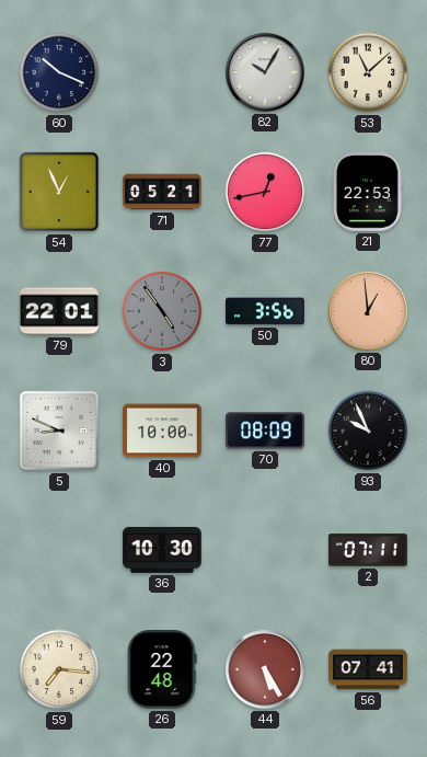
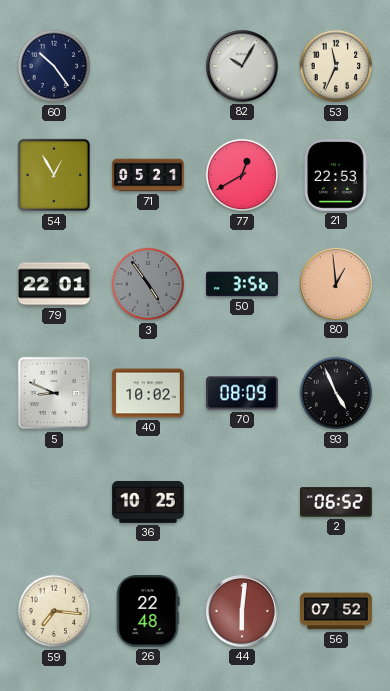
60: 10:19 -> 10:24
53: 11:08 -> 11:34
54: 12:56 -> 12:55
77: 12:43 -> 12:40
40: 10:00 -> 10:02
93: 9:56 -> 4:56
36: 10:30 -> 10:25
2: 07:11 -> 06:52
44: 5:25 -> 6:01
56: 07:41 -> 07:52
